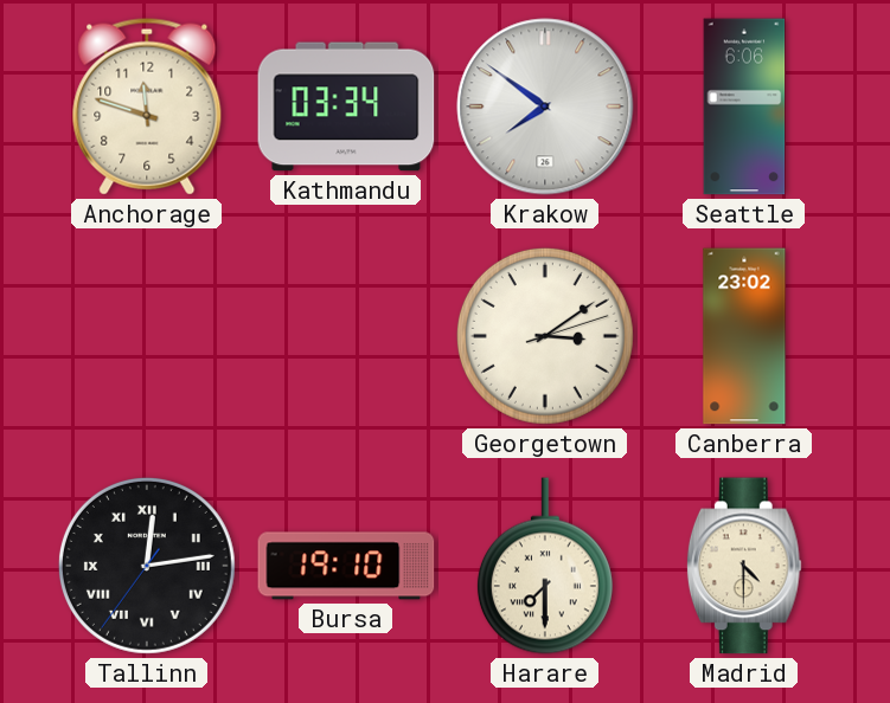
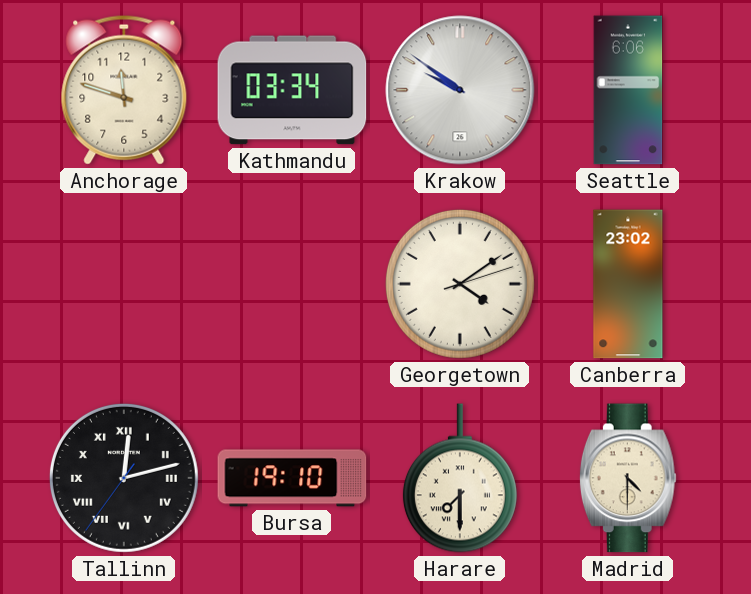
Krakow: 7:51 -> 9:51
Georgetown: 3:09 -> 4:09
Tallinn: 12:13 -> 12:12
